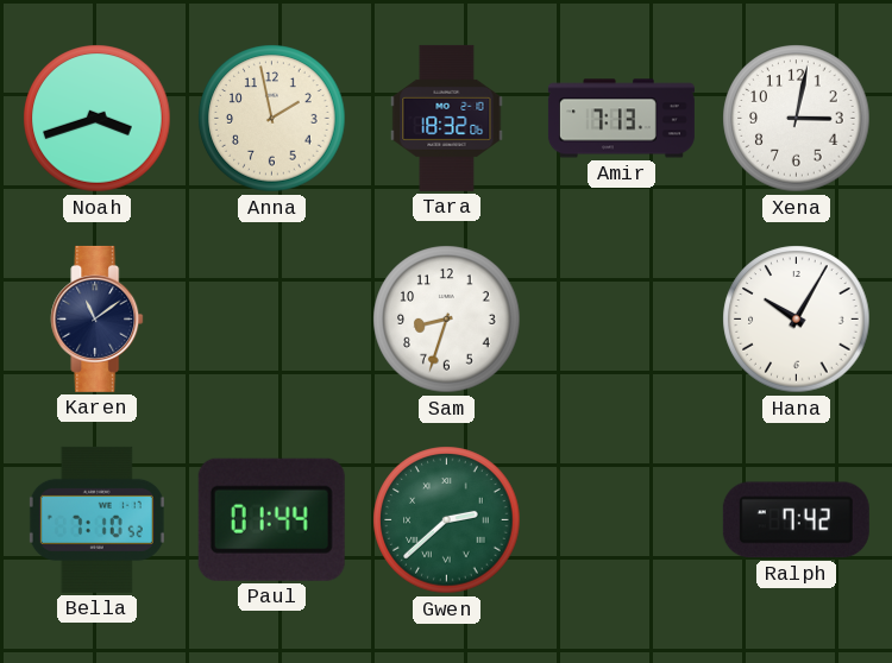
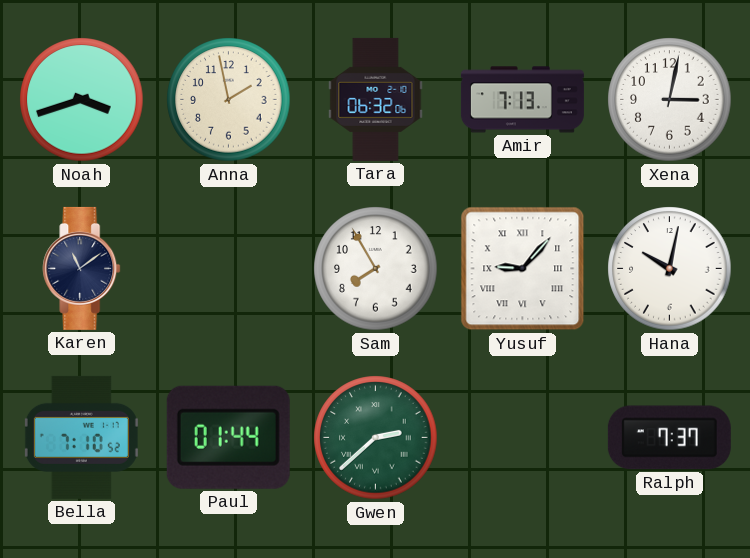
Tara: 18:32 -> 06:32
Sam: 8:33 -> 7:55
Yusuf: none -> 9:07
Hana: 10:05 -> 10:02
Ralph: 7:42 -> 7:37
